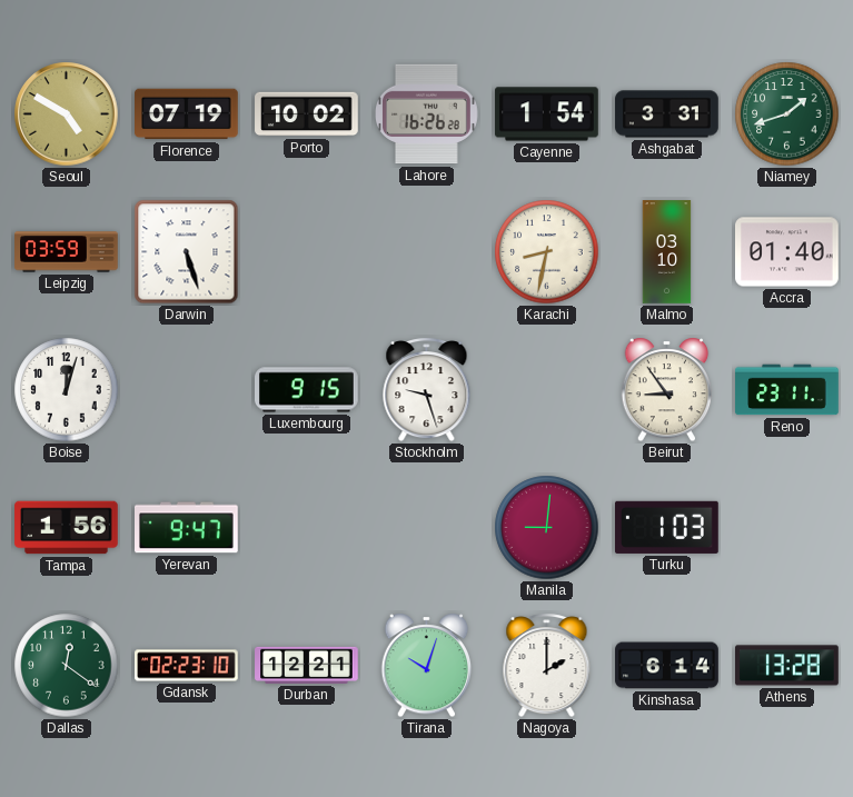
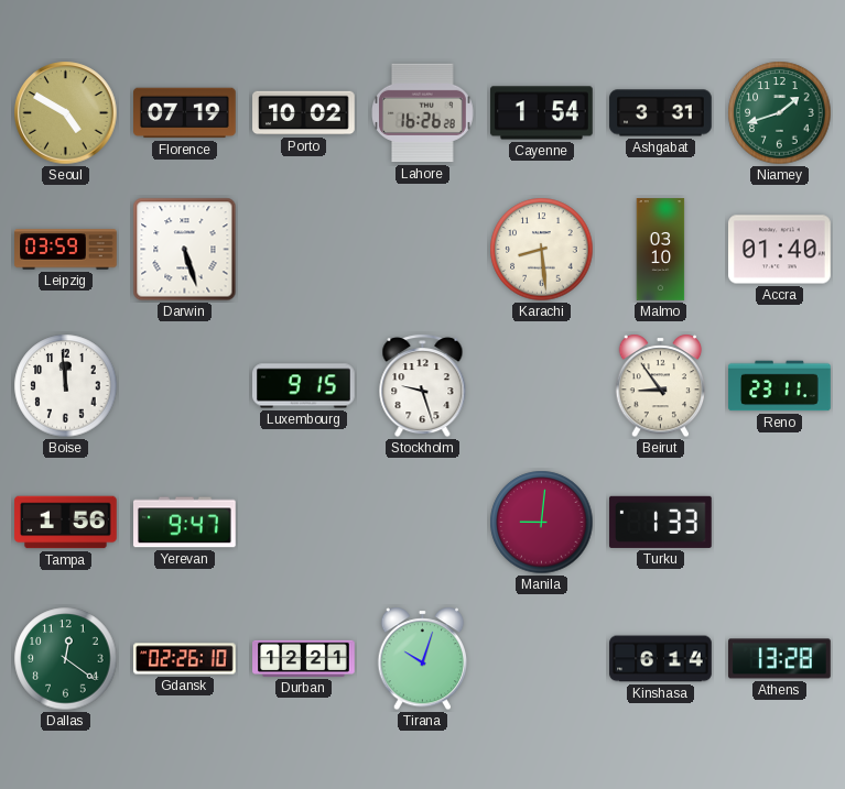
Karachi: 8:32 -> 8:29
Boise: 12:03 -> 11:59
Turku: 1:03 -> 1:33
Gdansk: 02:23 -> 02:26
Nagoya: 2:00 -> none
